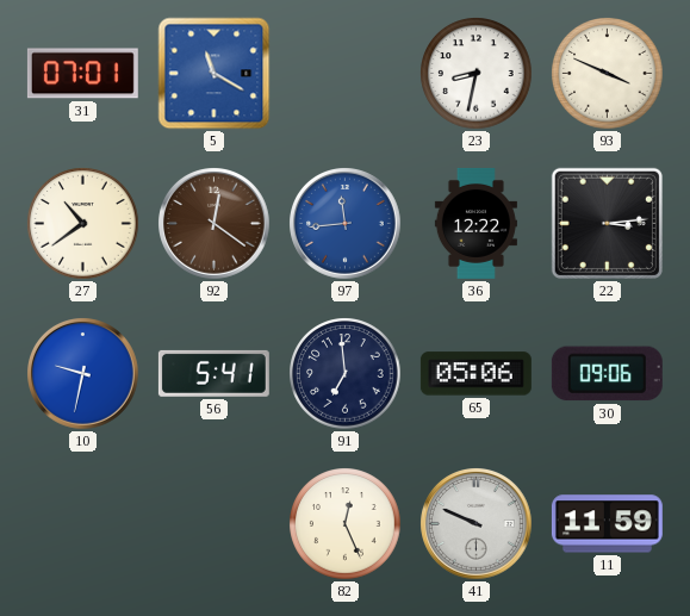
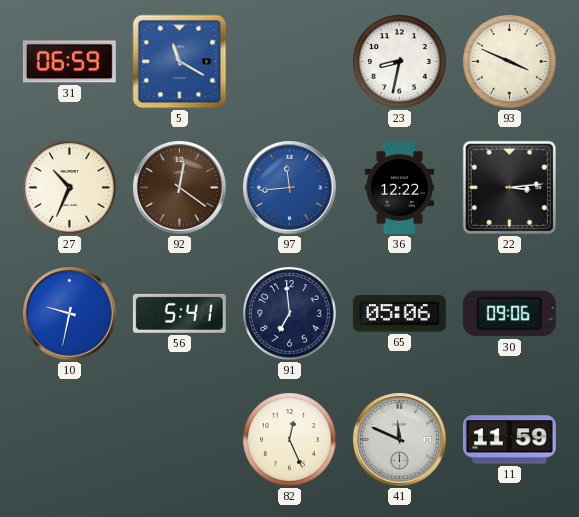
31: 07:01 -> 06:59
27: 10:39 -> 10:34
41: 9:49 -> 11:49
